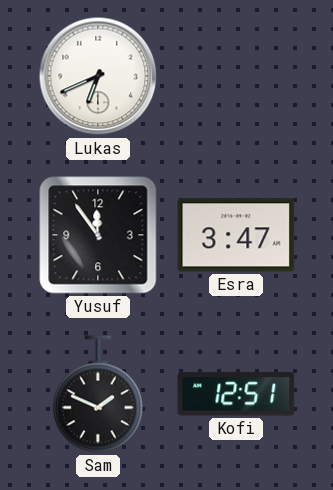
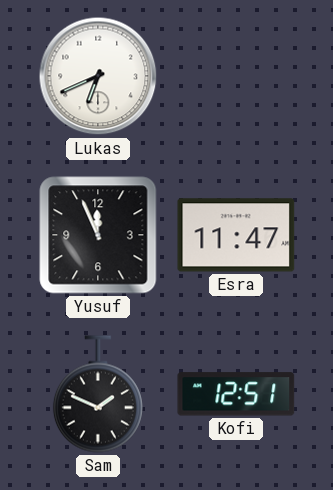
Yusuf: 11:54 -> 11:56
Esra: 3:47 -> 11:47
